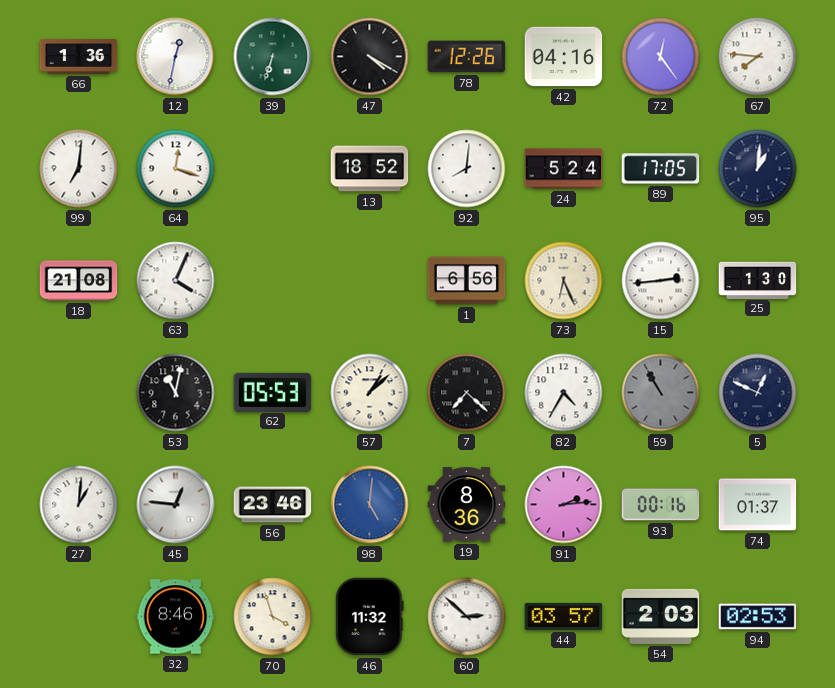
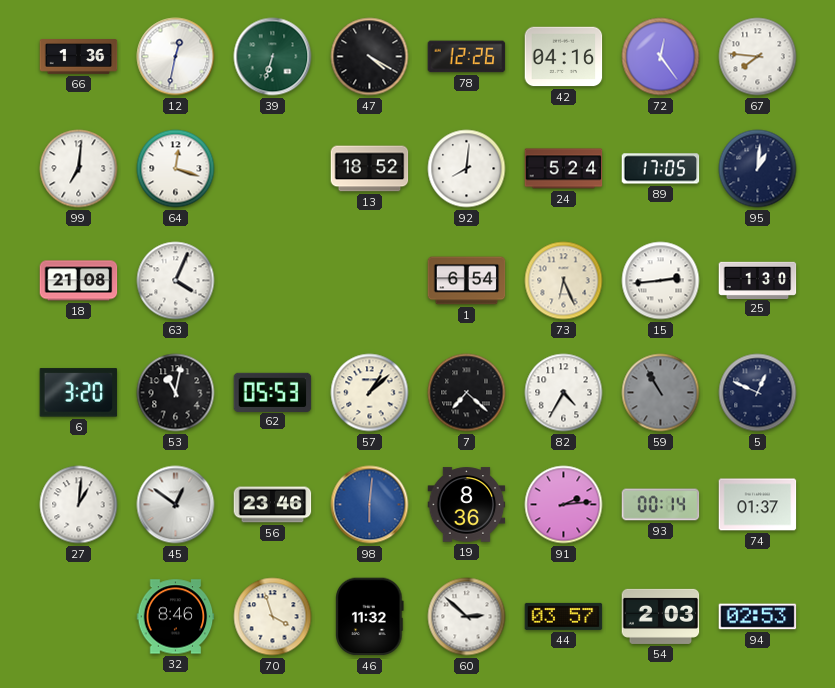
1: 6:56 -> 6:54
6: none -> 3:20
45: 12:46 -> 12:51
98: 5:01 -> 6:01
93: 00:16 -> 00:14
